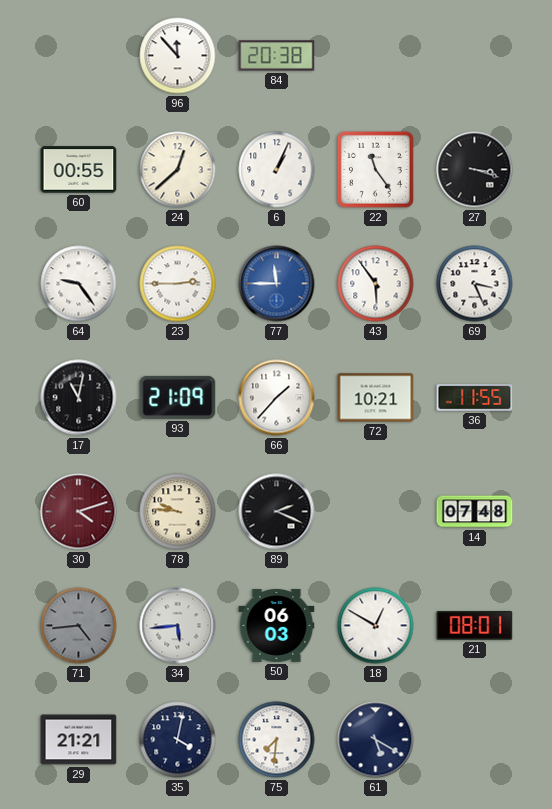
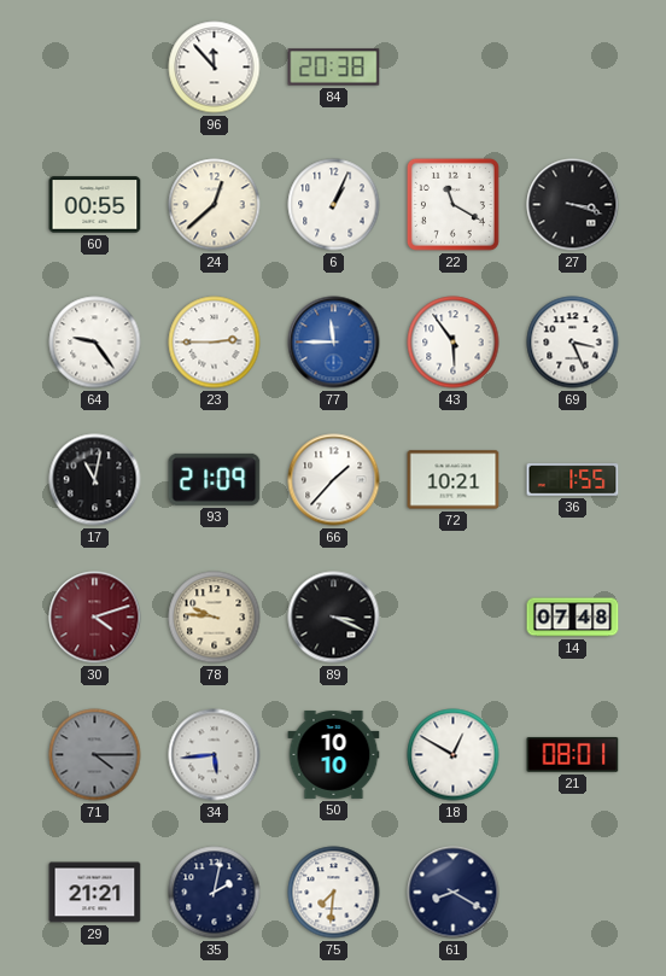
22: 11:24 -> 11:20
36: 11:55 -> 1:55
89: 2:19 -> 3:19
71: 4:44 -> 4:15
50: 06:03 -> 10:10
35: 4:02 -> 2:02
61: 5:20 -> 8:20
